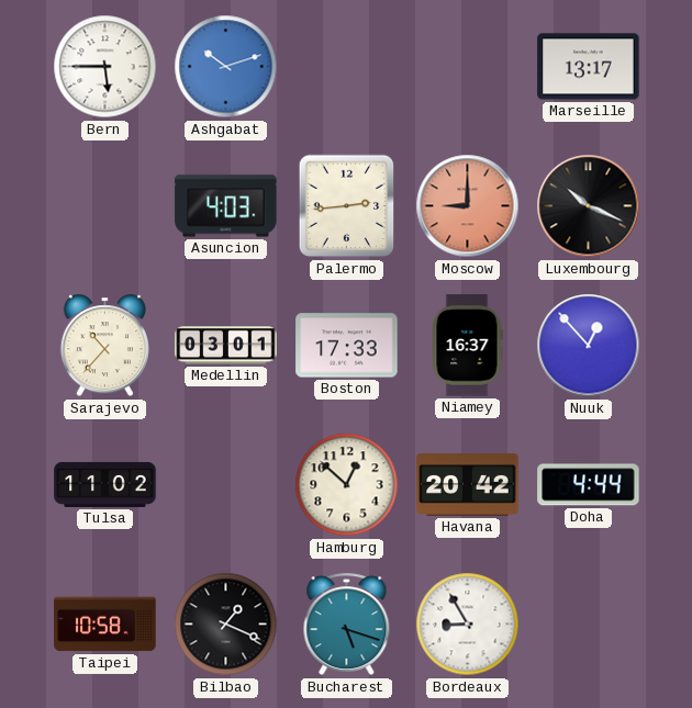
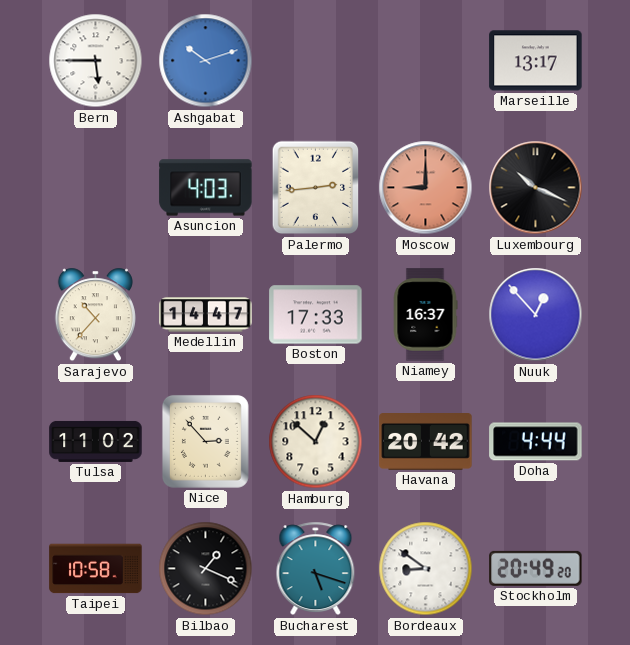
Medellin: 03:01 -> 14:47
Nice: none -> 2:53
Bordeaux: 8:55 -> 8:51
Stockholm: none -> 20:49
